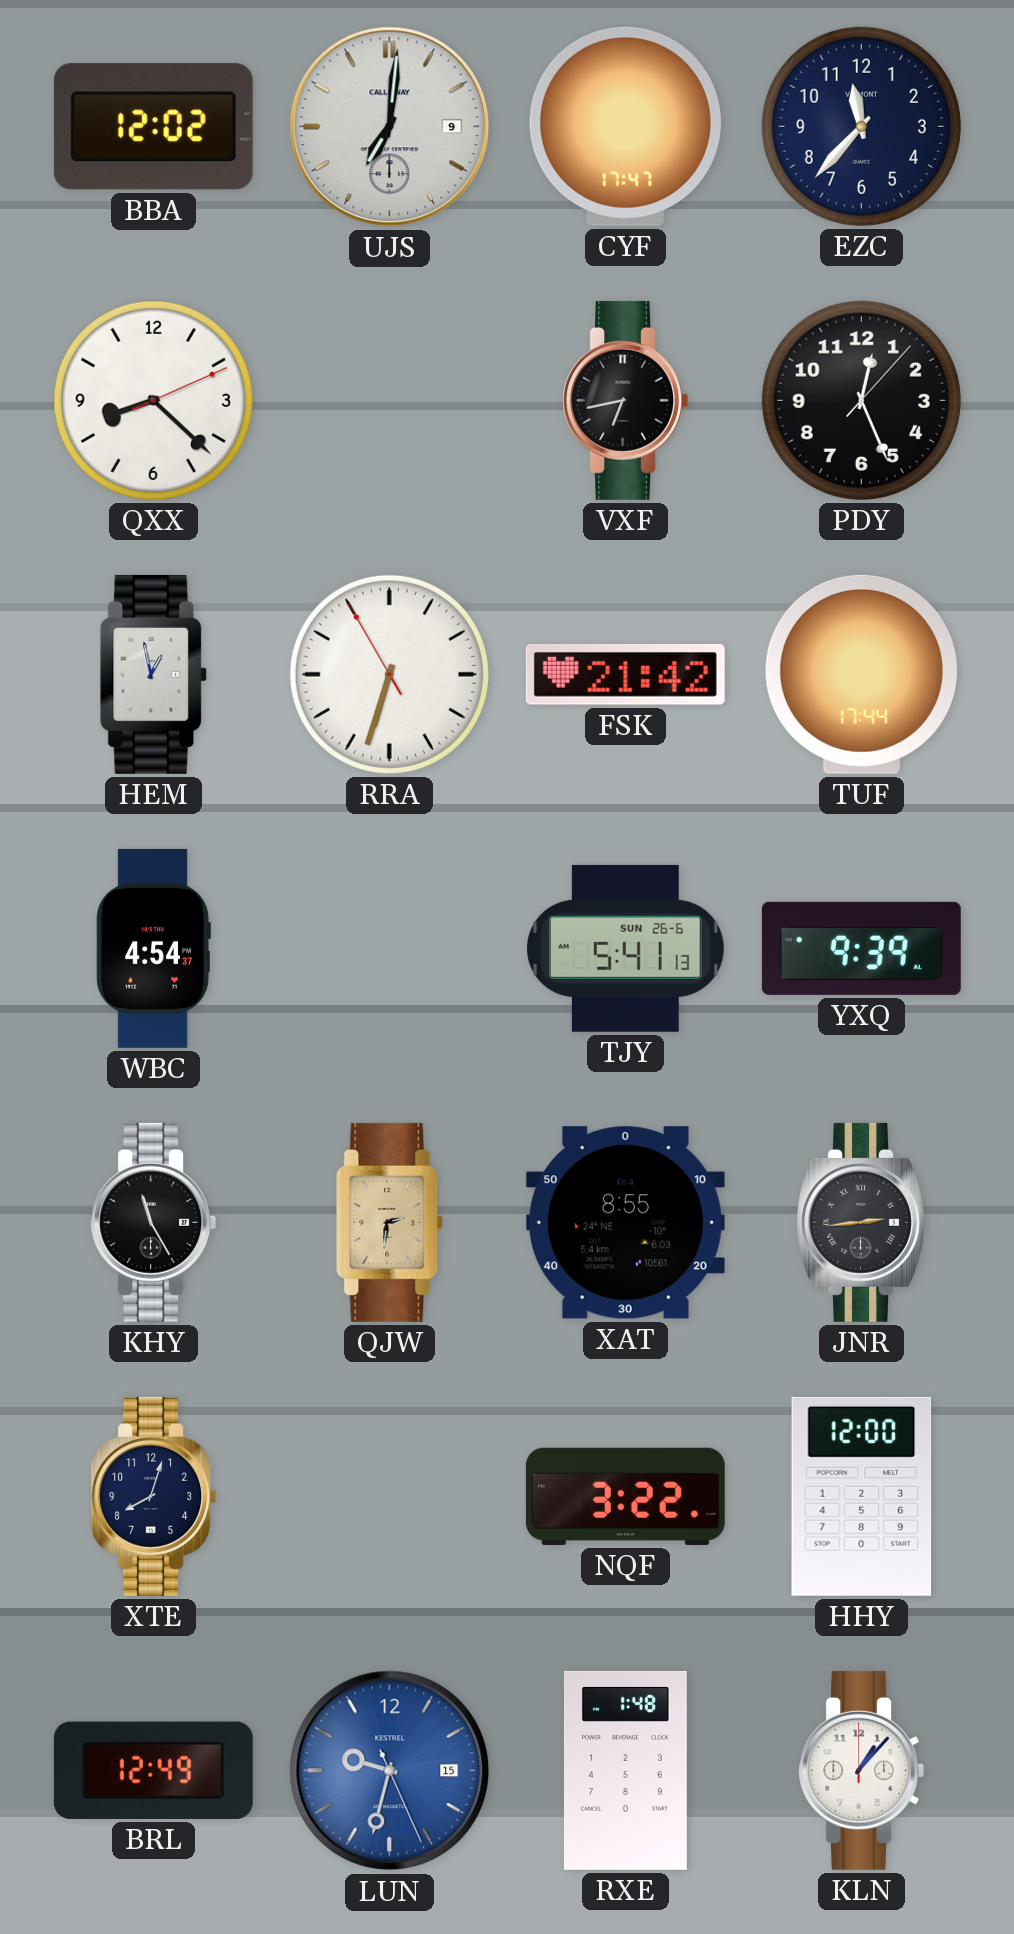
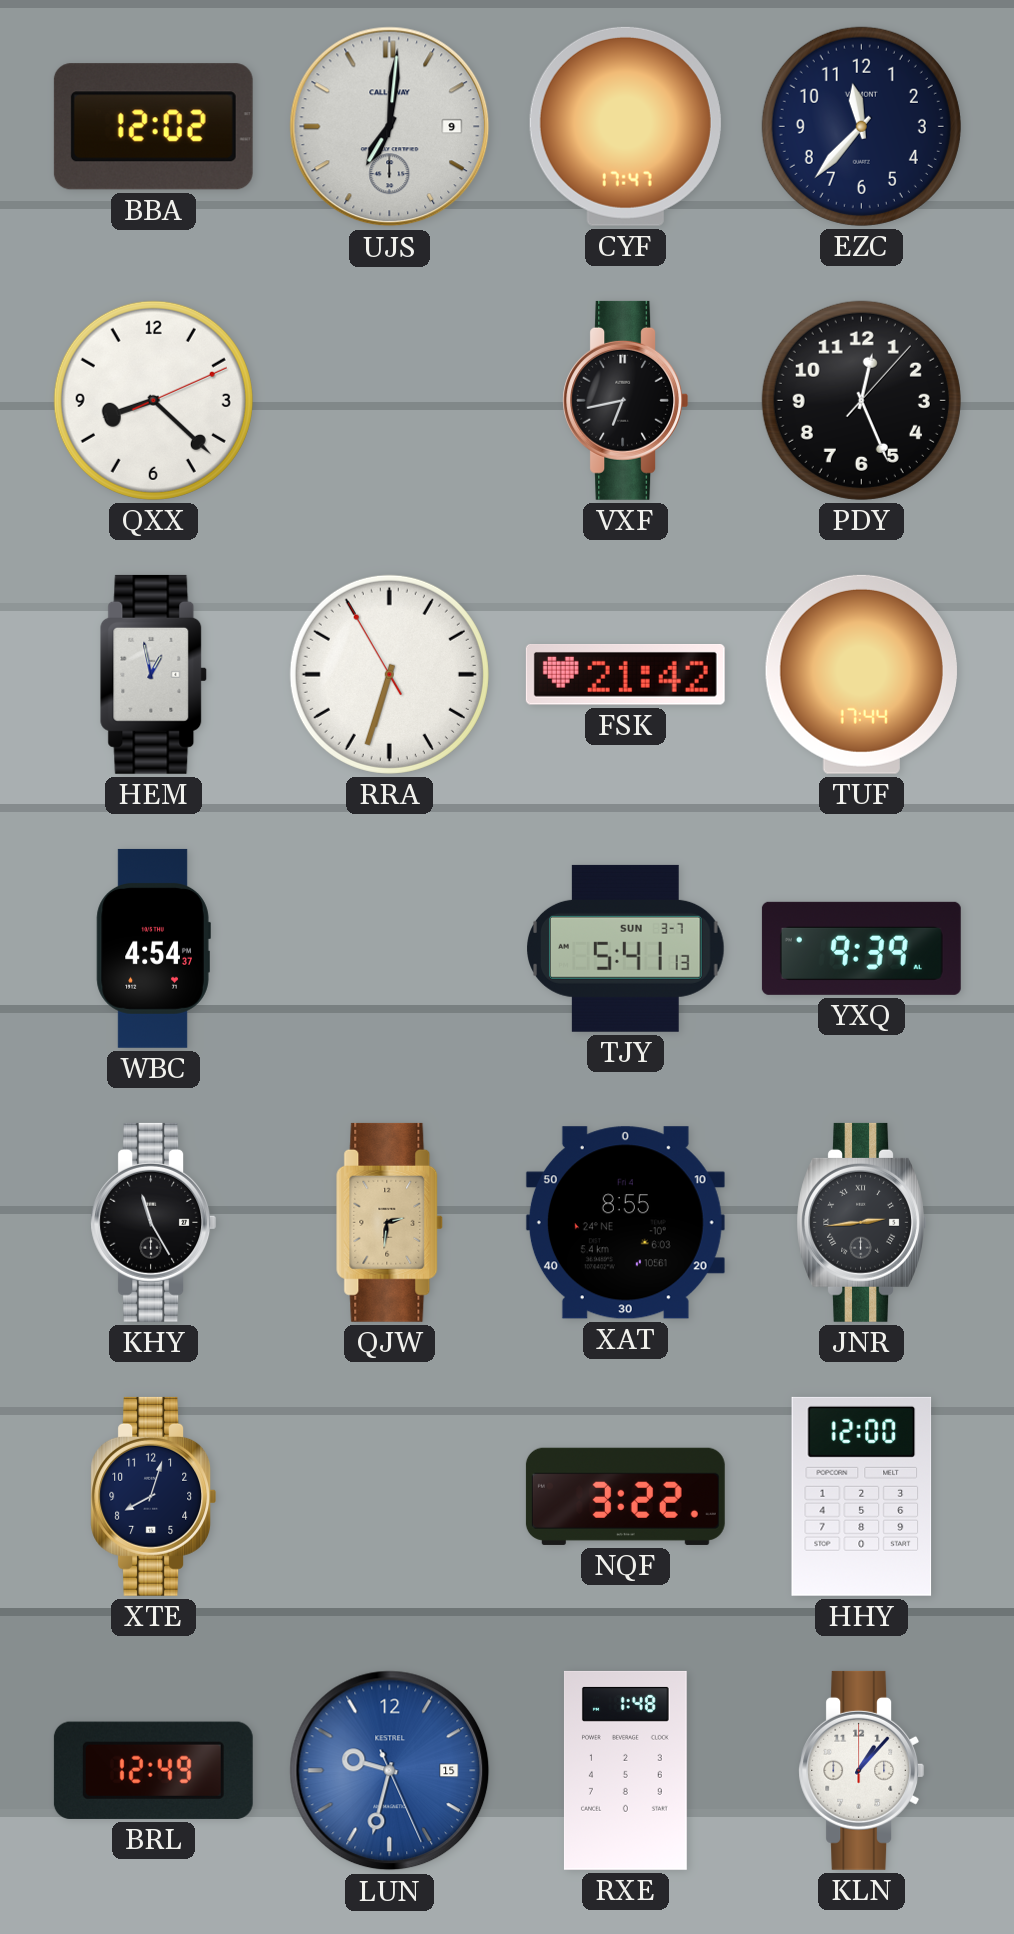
TJY date: SUN 26-6 -> SUN 3-7
